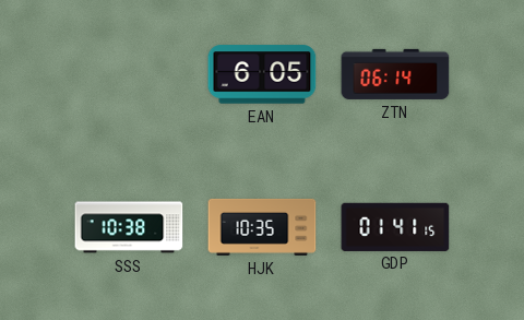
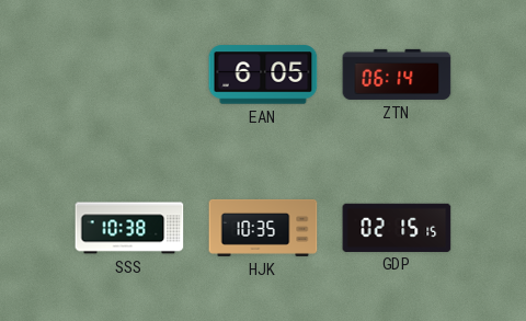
GDP: 01:41 -> 02:15
